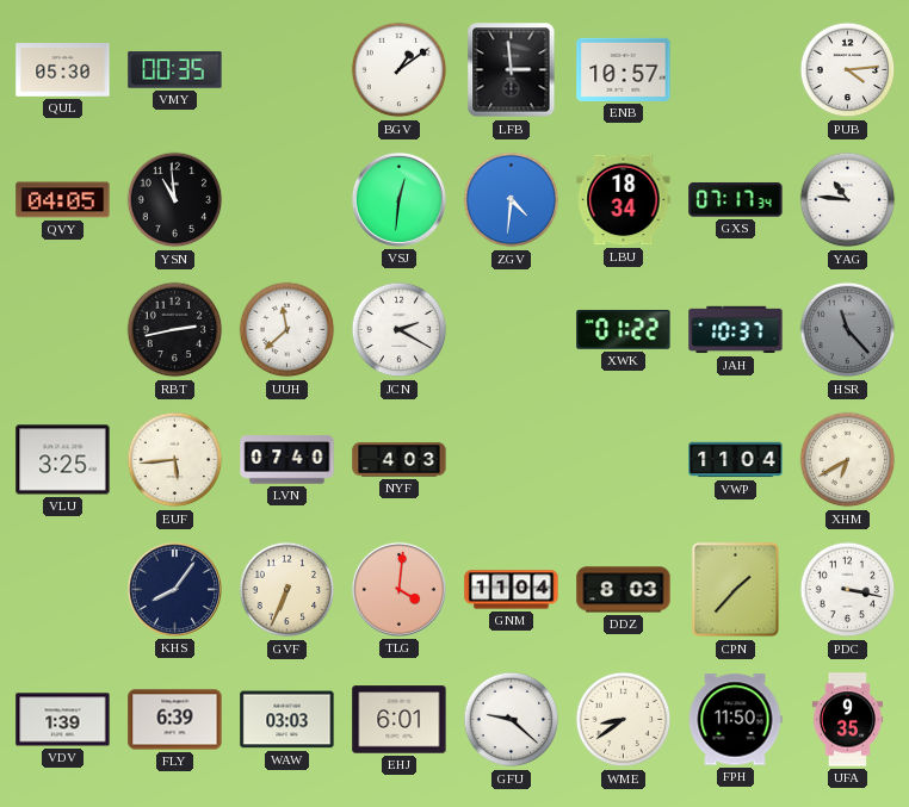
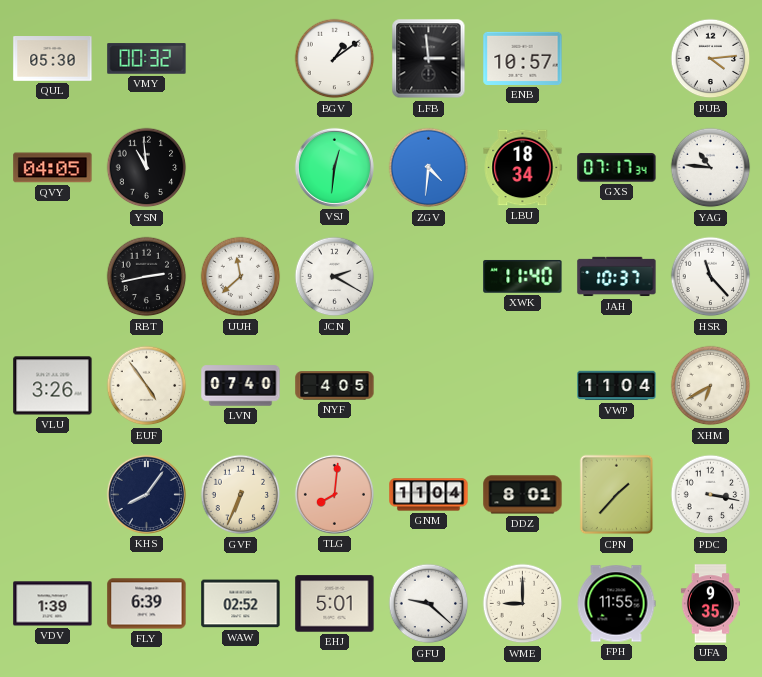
VMY: 00:35 -> 00:32
XWK: 01:22 -> 11:40
HSR dial: grey -> white
VLU: 3:25 -> 3:26
EUF: 5:44 -> 4:54
NYF: 4:03 -> 4:05
TLG: 4:01 -> 8:01
DDZ: 8:03 -> 8:01
WAW: 03:03 -> 02:52
EHJ: 6:01 -> 5:01
WME: 8:39 -> 9:00
FPH: 11:50 -> 11:55
